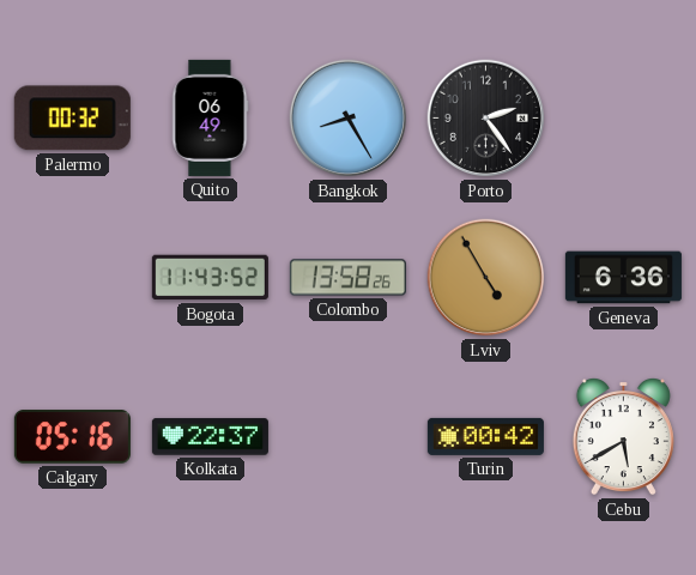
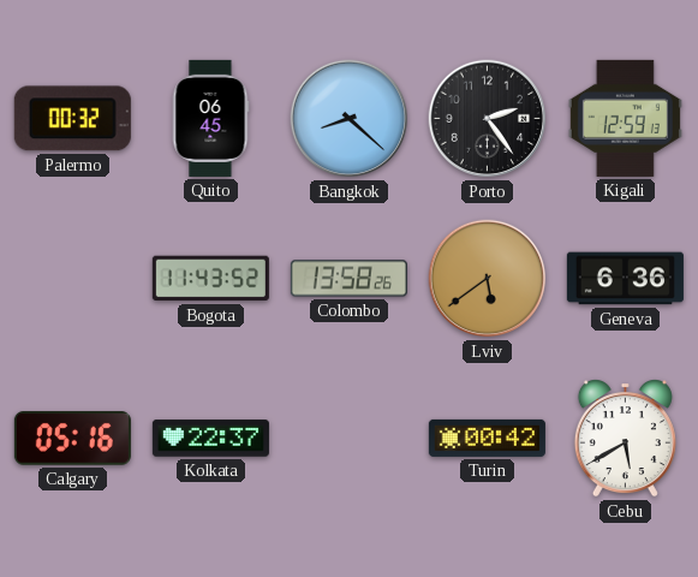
Quito: 06:49 -> 06:45
Bangkok: 8:25 -> 8:22
Kigali: none -> 12:59
Lviv: 4:55 -> 5:39
